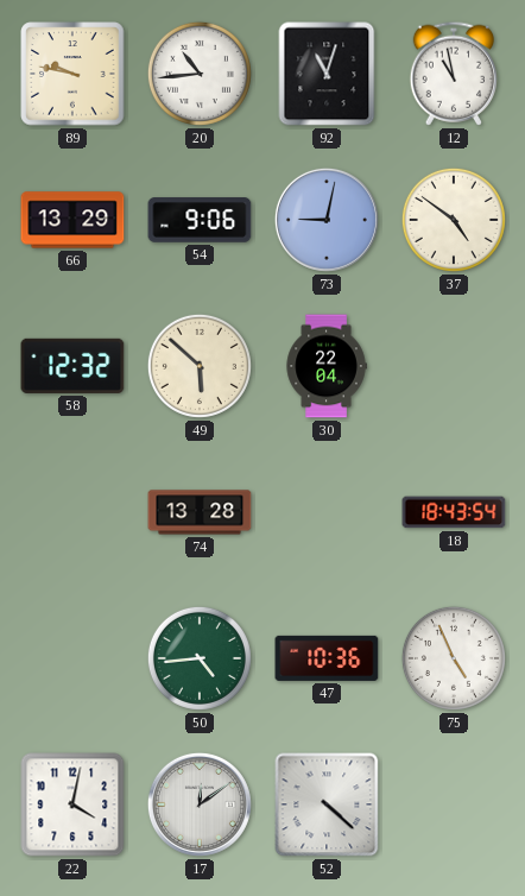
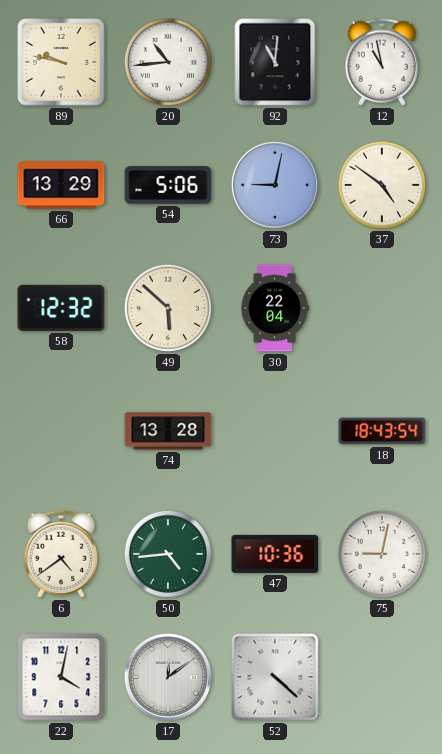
92: 11:03 -> 11:01
54: 9:06 -> 5:06
6: none -> 4:39
75: 4:56 -> 9:02
